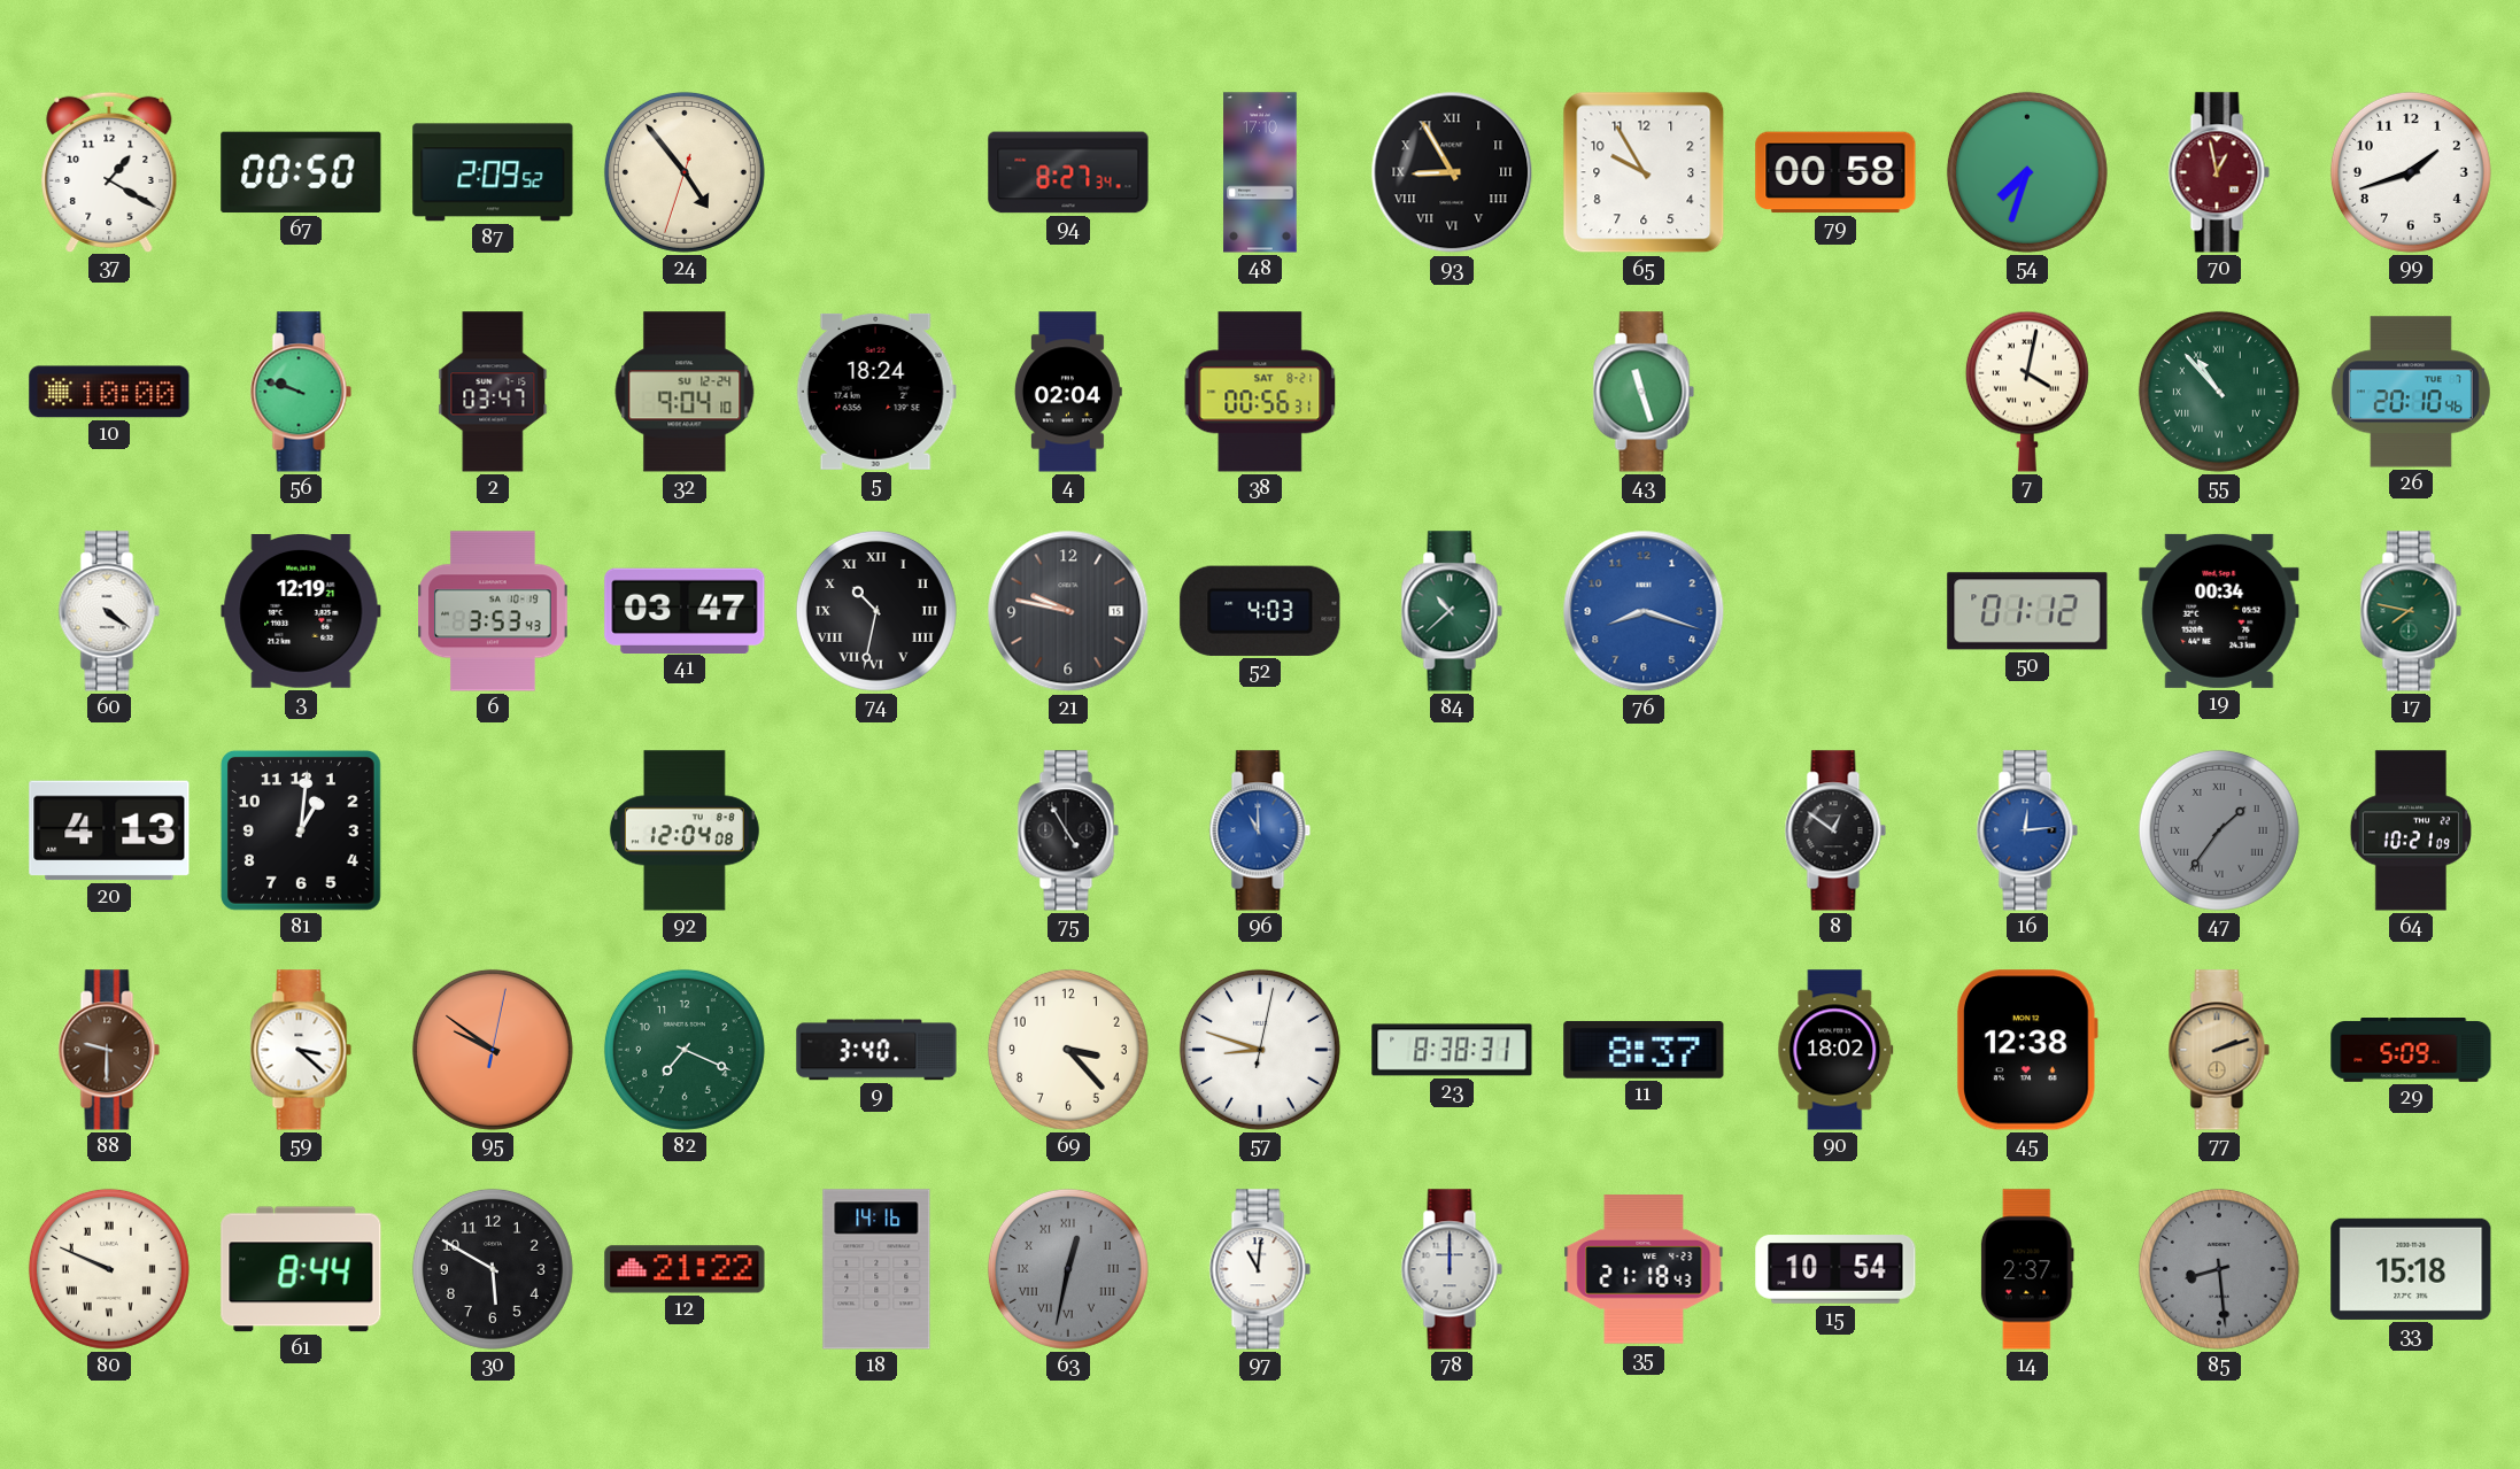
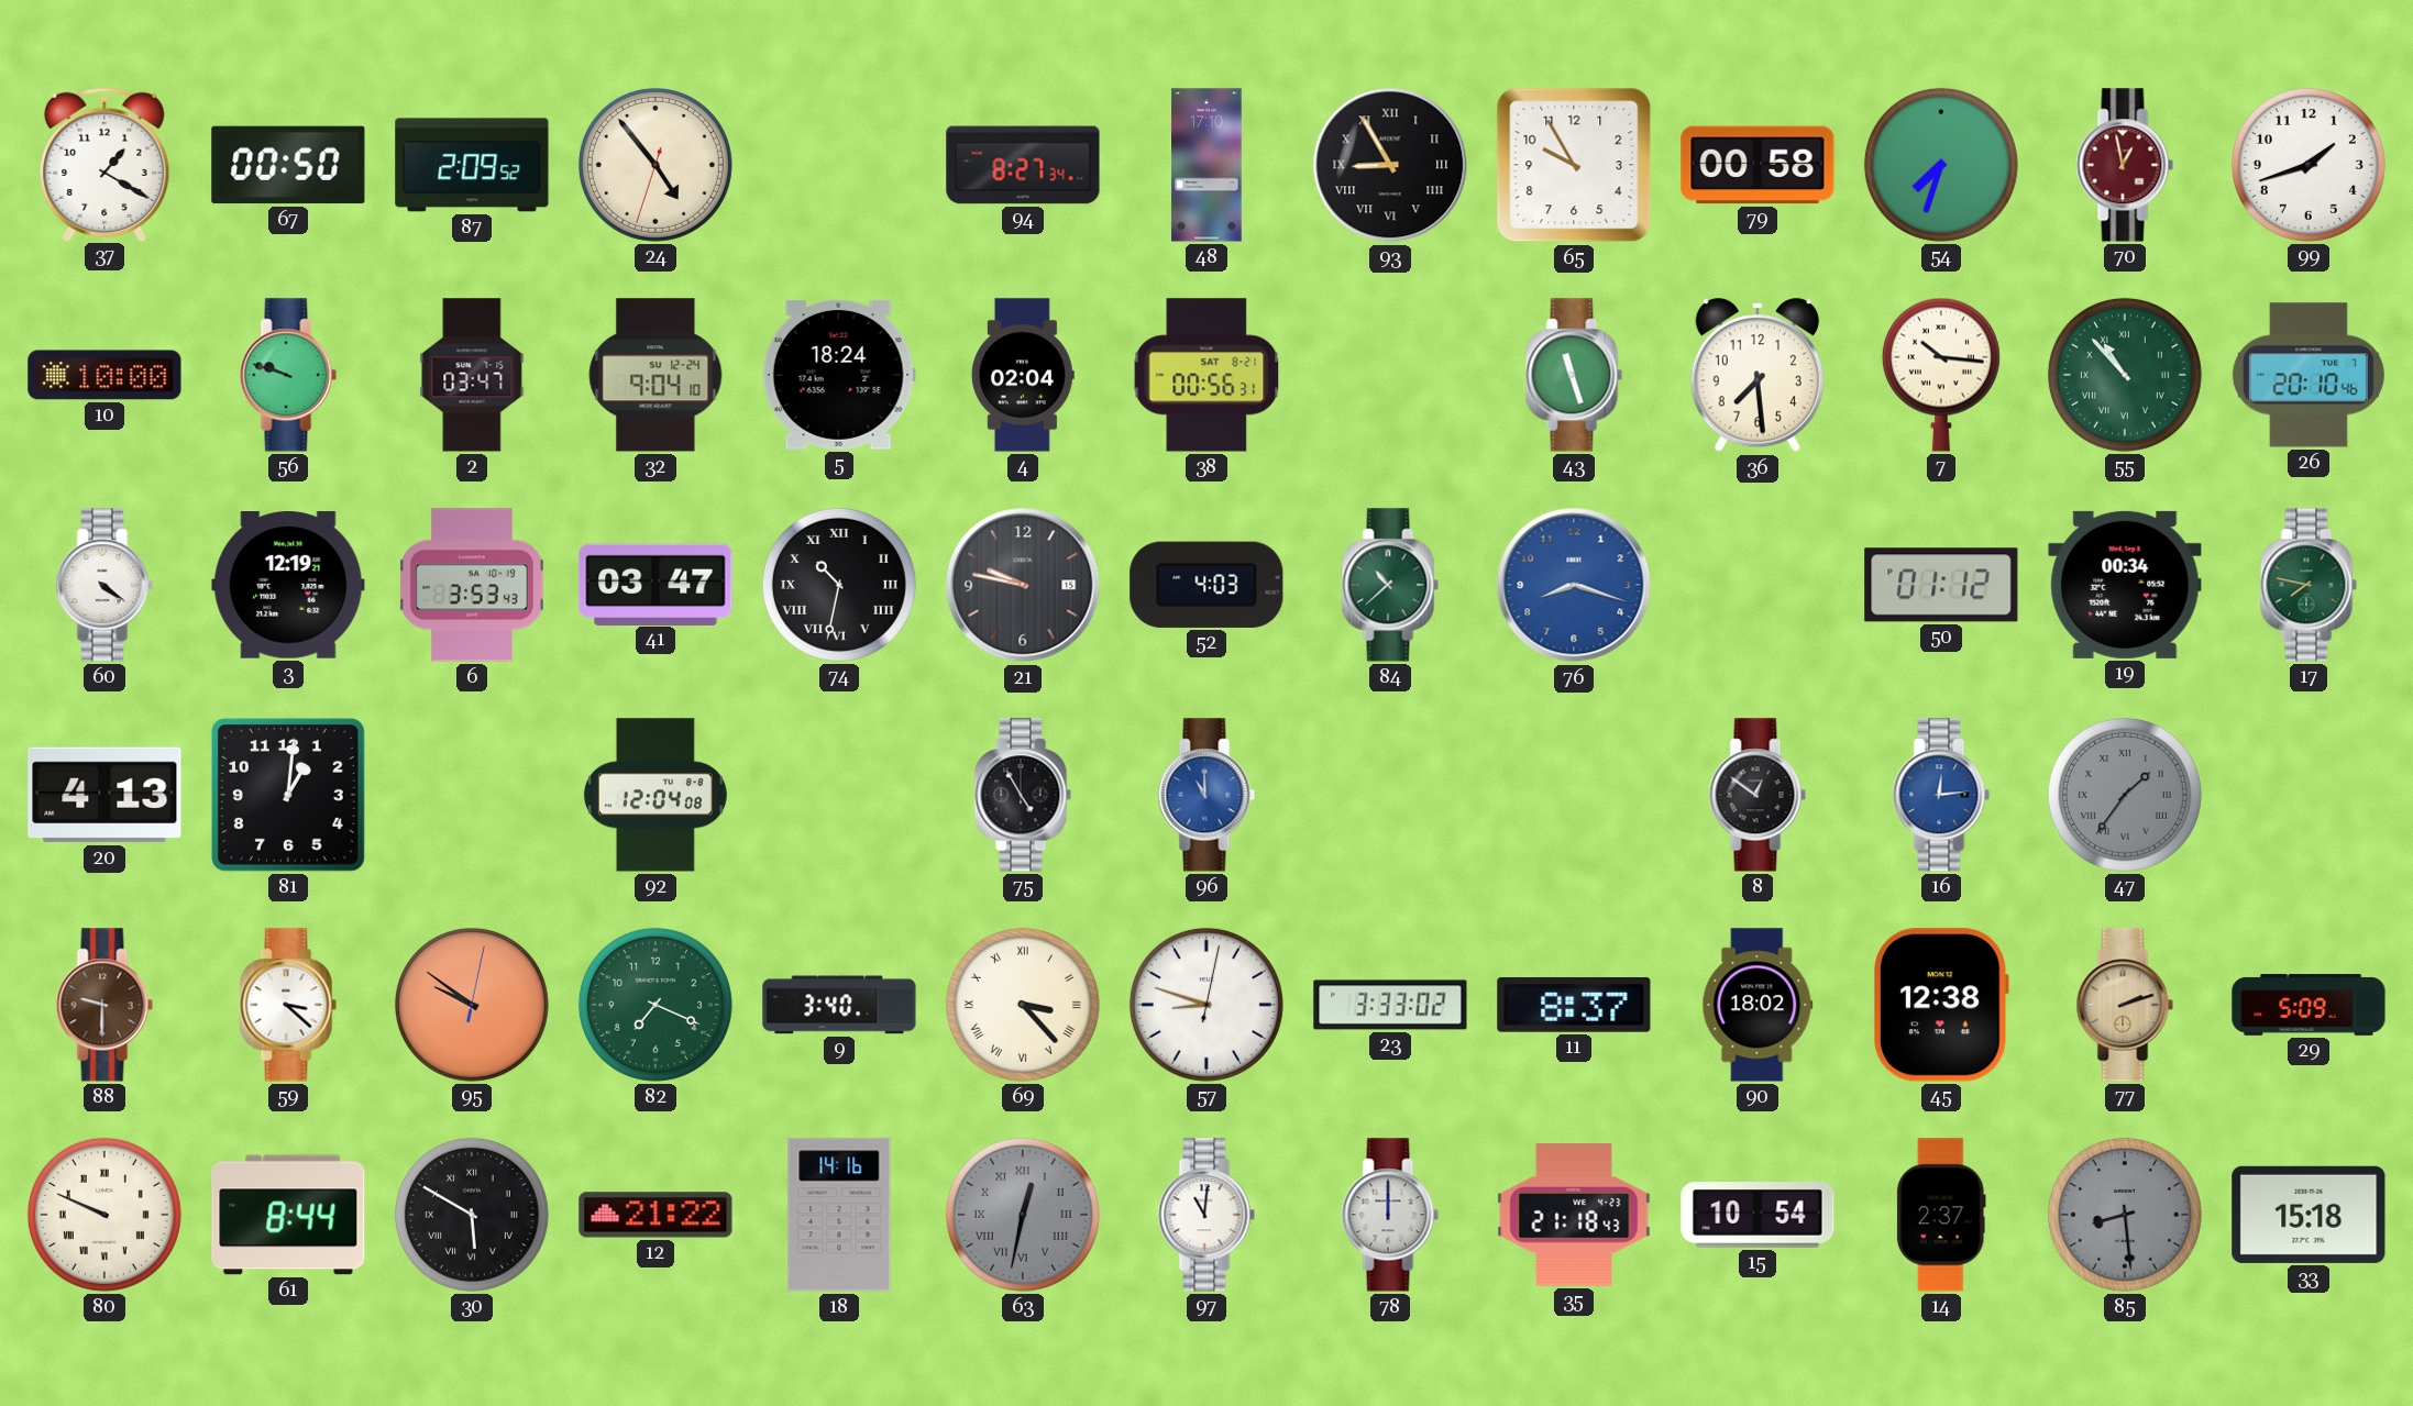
36: none -> 7:29
7: 4:02 -> 10:16
64: 10:21 -> none
69 numerals: Arabic -> Roman
23: 8:38 -> 3:33
30 numerals: Arabic -> Roman
